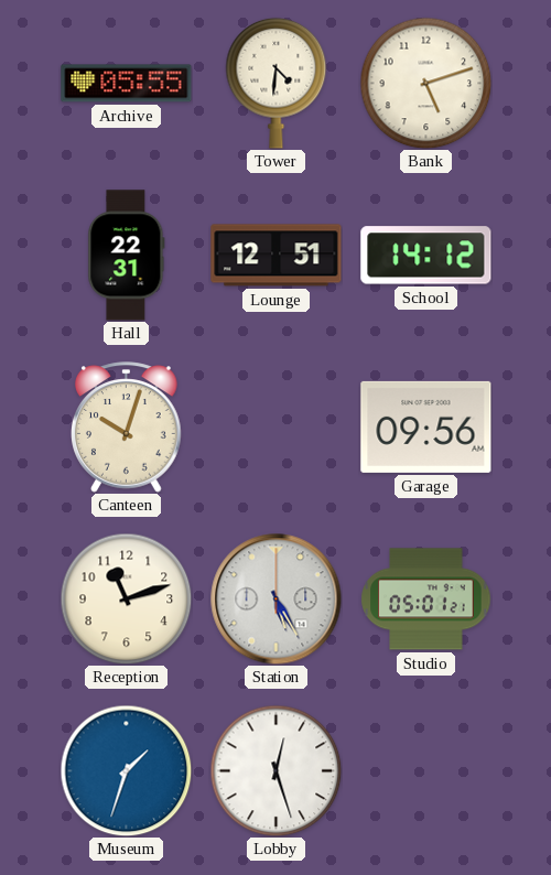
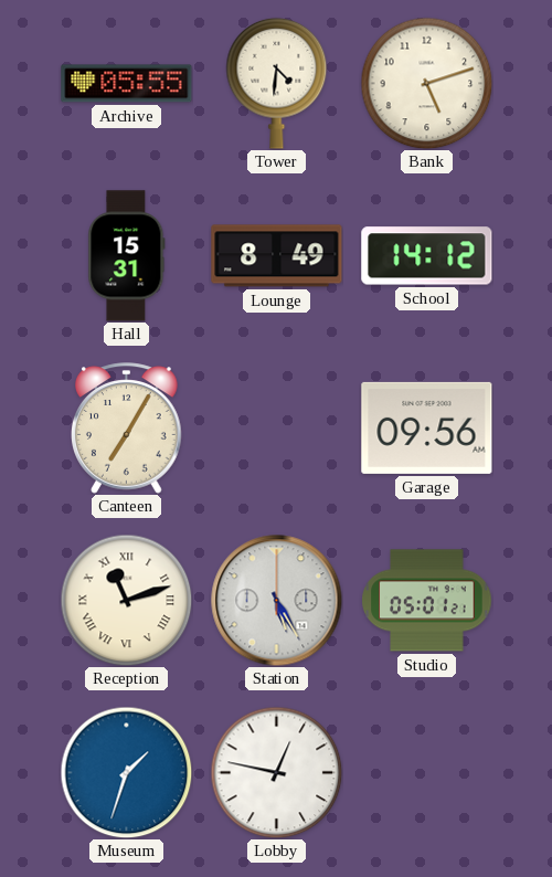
Hall: 22:31 -> 15:31
Lounge: 12:51 -> 8:49
Canteen: 10:03 -> 7:05
Reception numerals: Arabic -> Roman
Lobby: 12:27 -> 12:47
